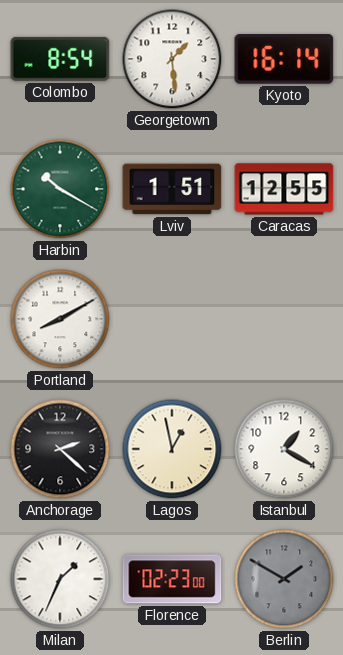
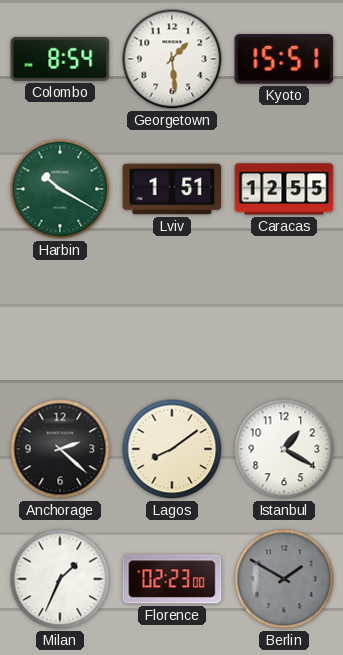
Kyoto: 16:14 -> 15:51
Portland: 8:10 -> none
Lagos: 12:58 -> 8:09
